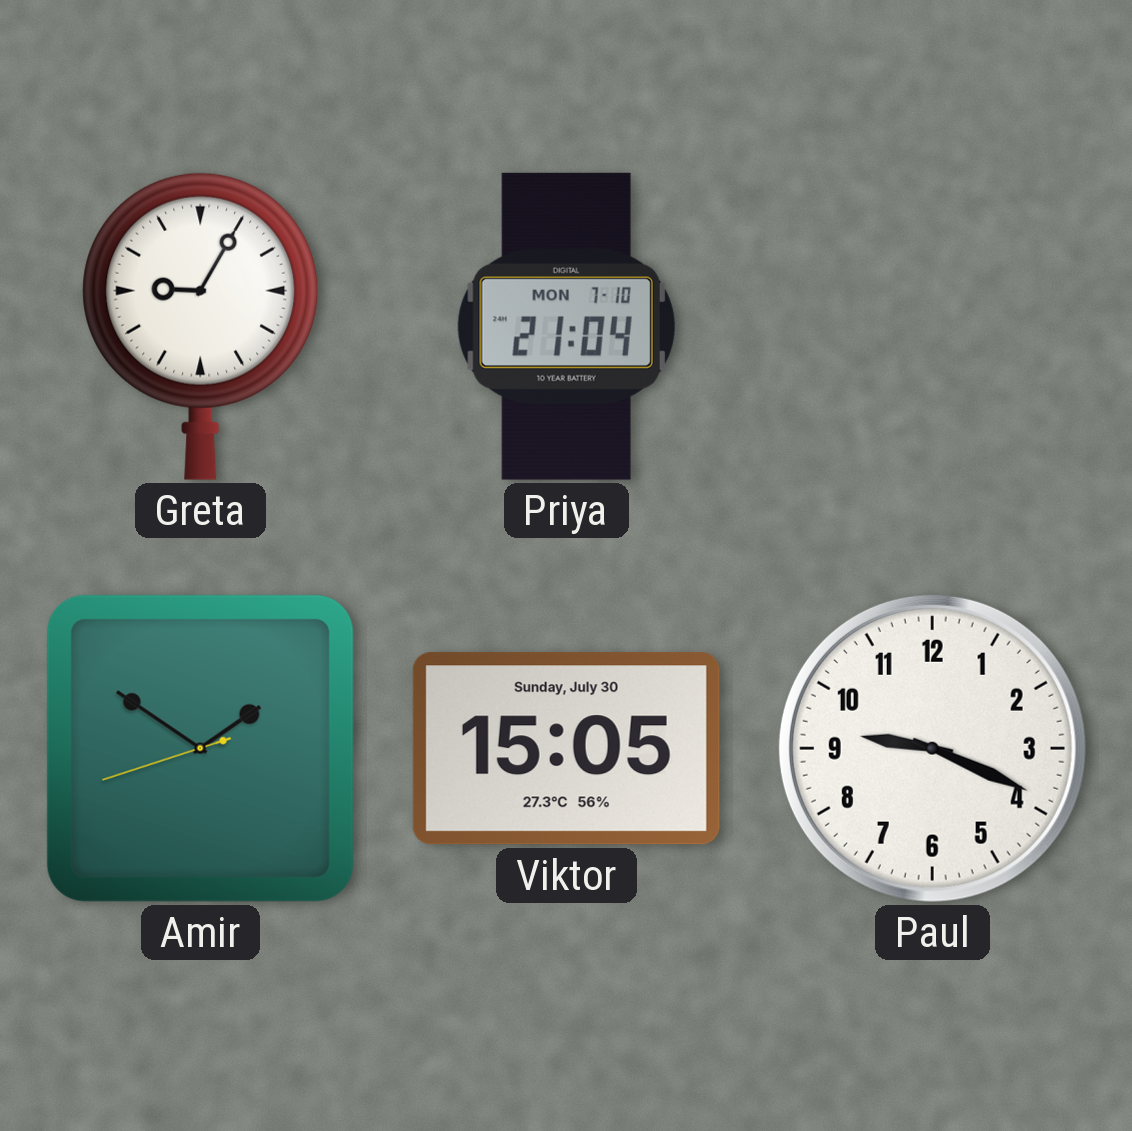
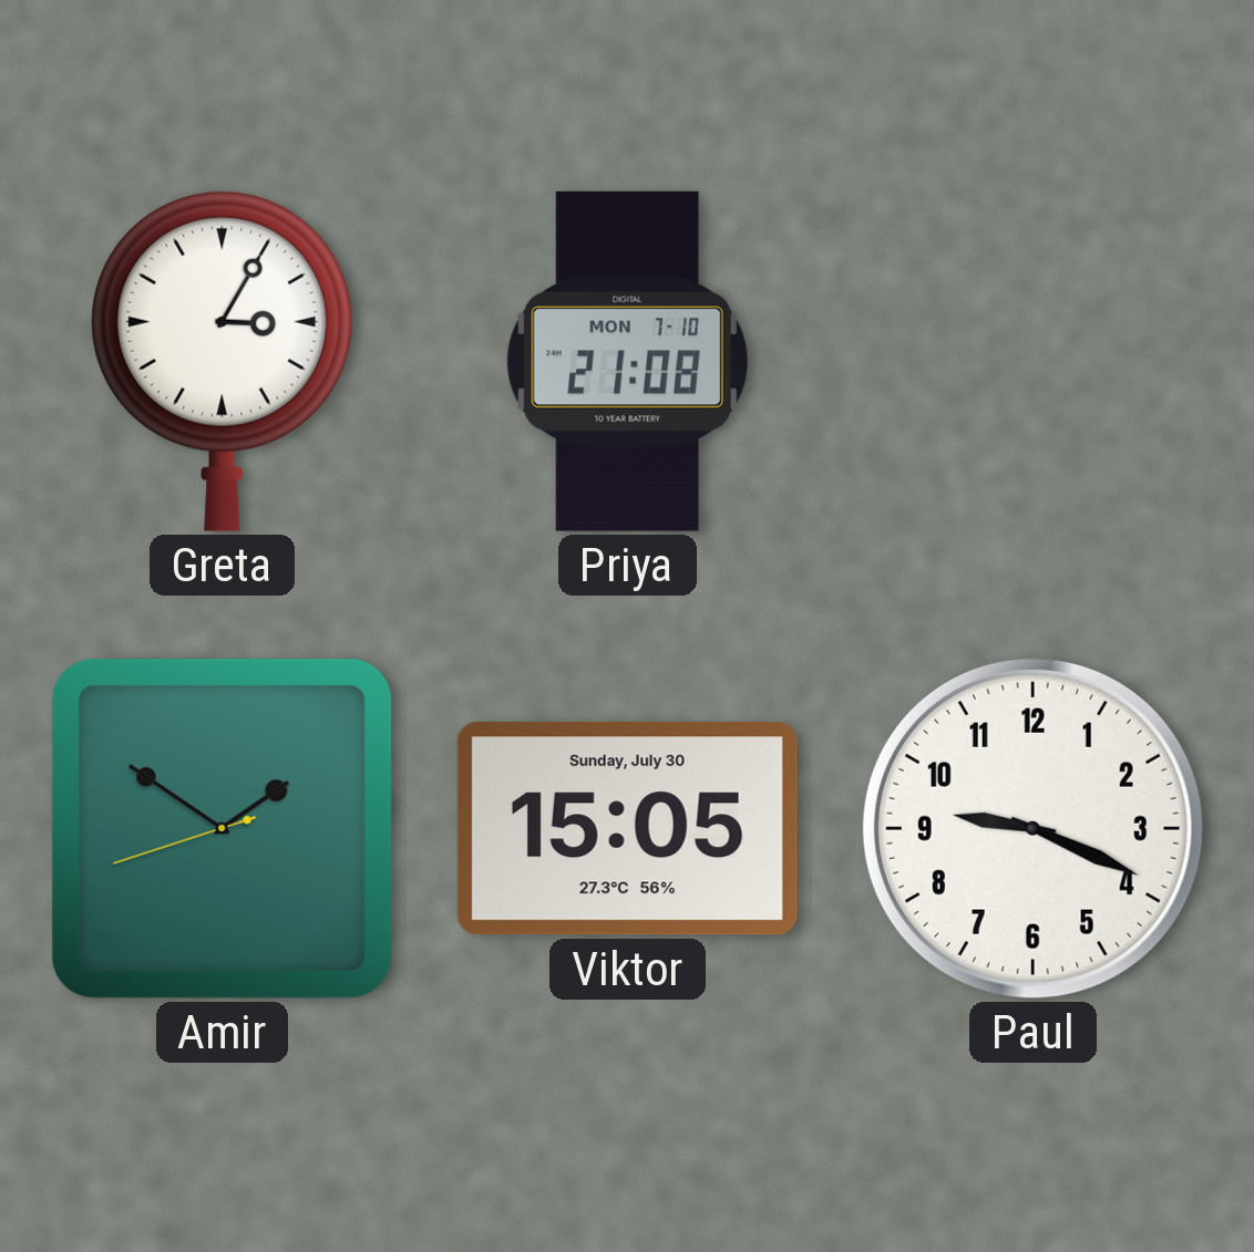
Greta: 9:05 -> 3:05
Priya: 21:04 -> 21:08
